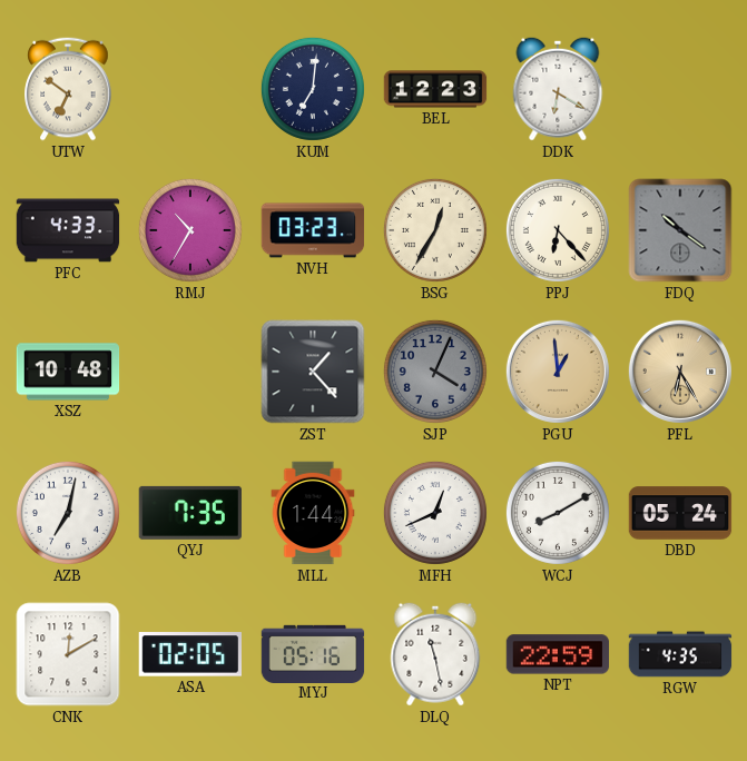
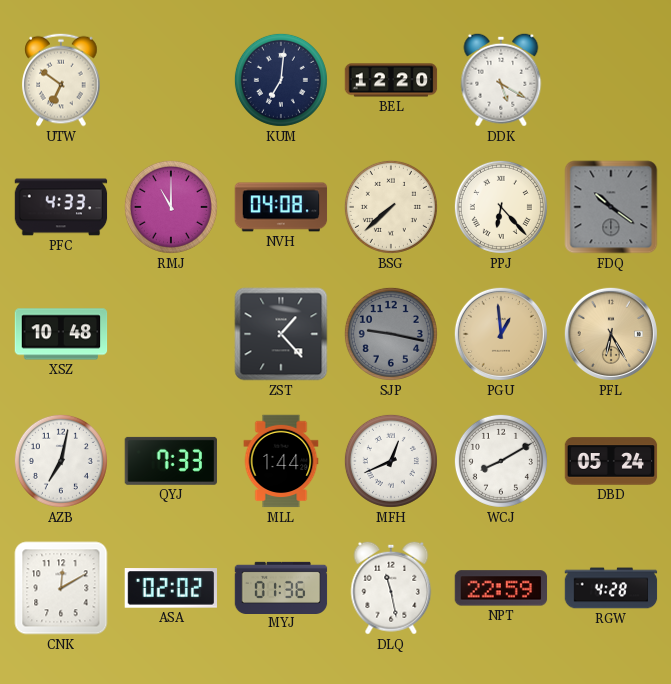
BEL: 12:23 -> 12:20
DDK: 6:20 -> 5:20
RMJ: 10:35 -> 11:00
NVH: 03:23 -> 04:08
BSG: 12:35 -> 7:38
SJP: 4:04 -> 9:17
QYJ: 7:35 -> 7:33
ASA: 02:05 -> 02:02
MYJ: 05:16 -> 01:36
RGW: 4:35 -> 4:28
